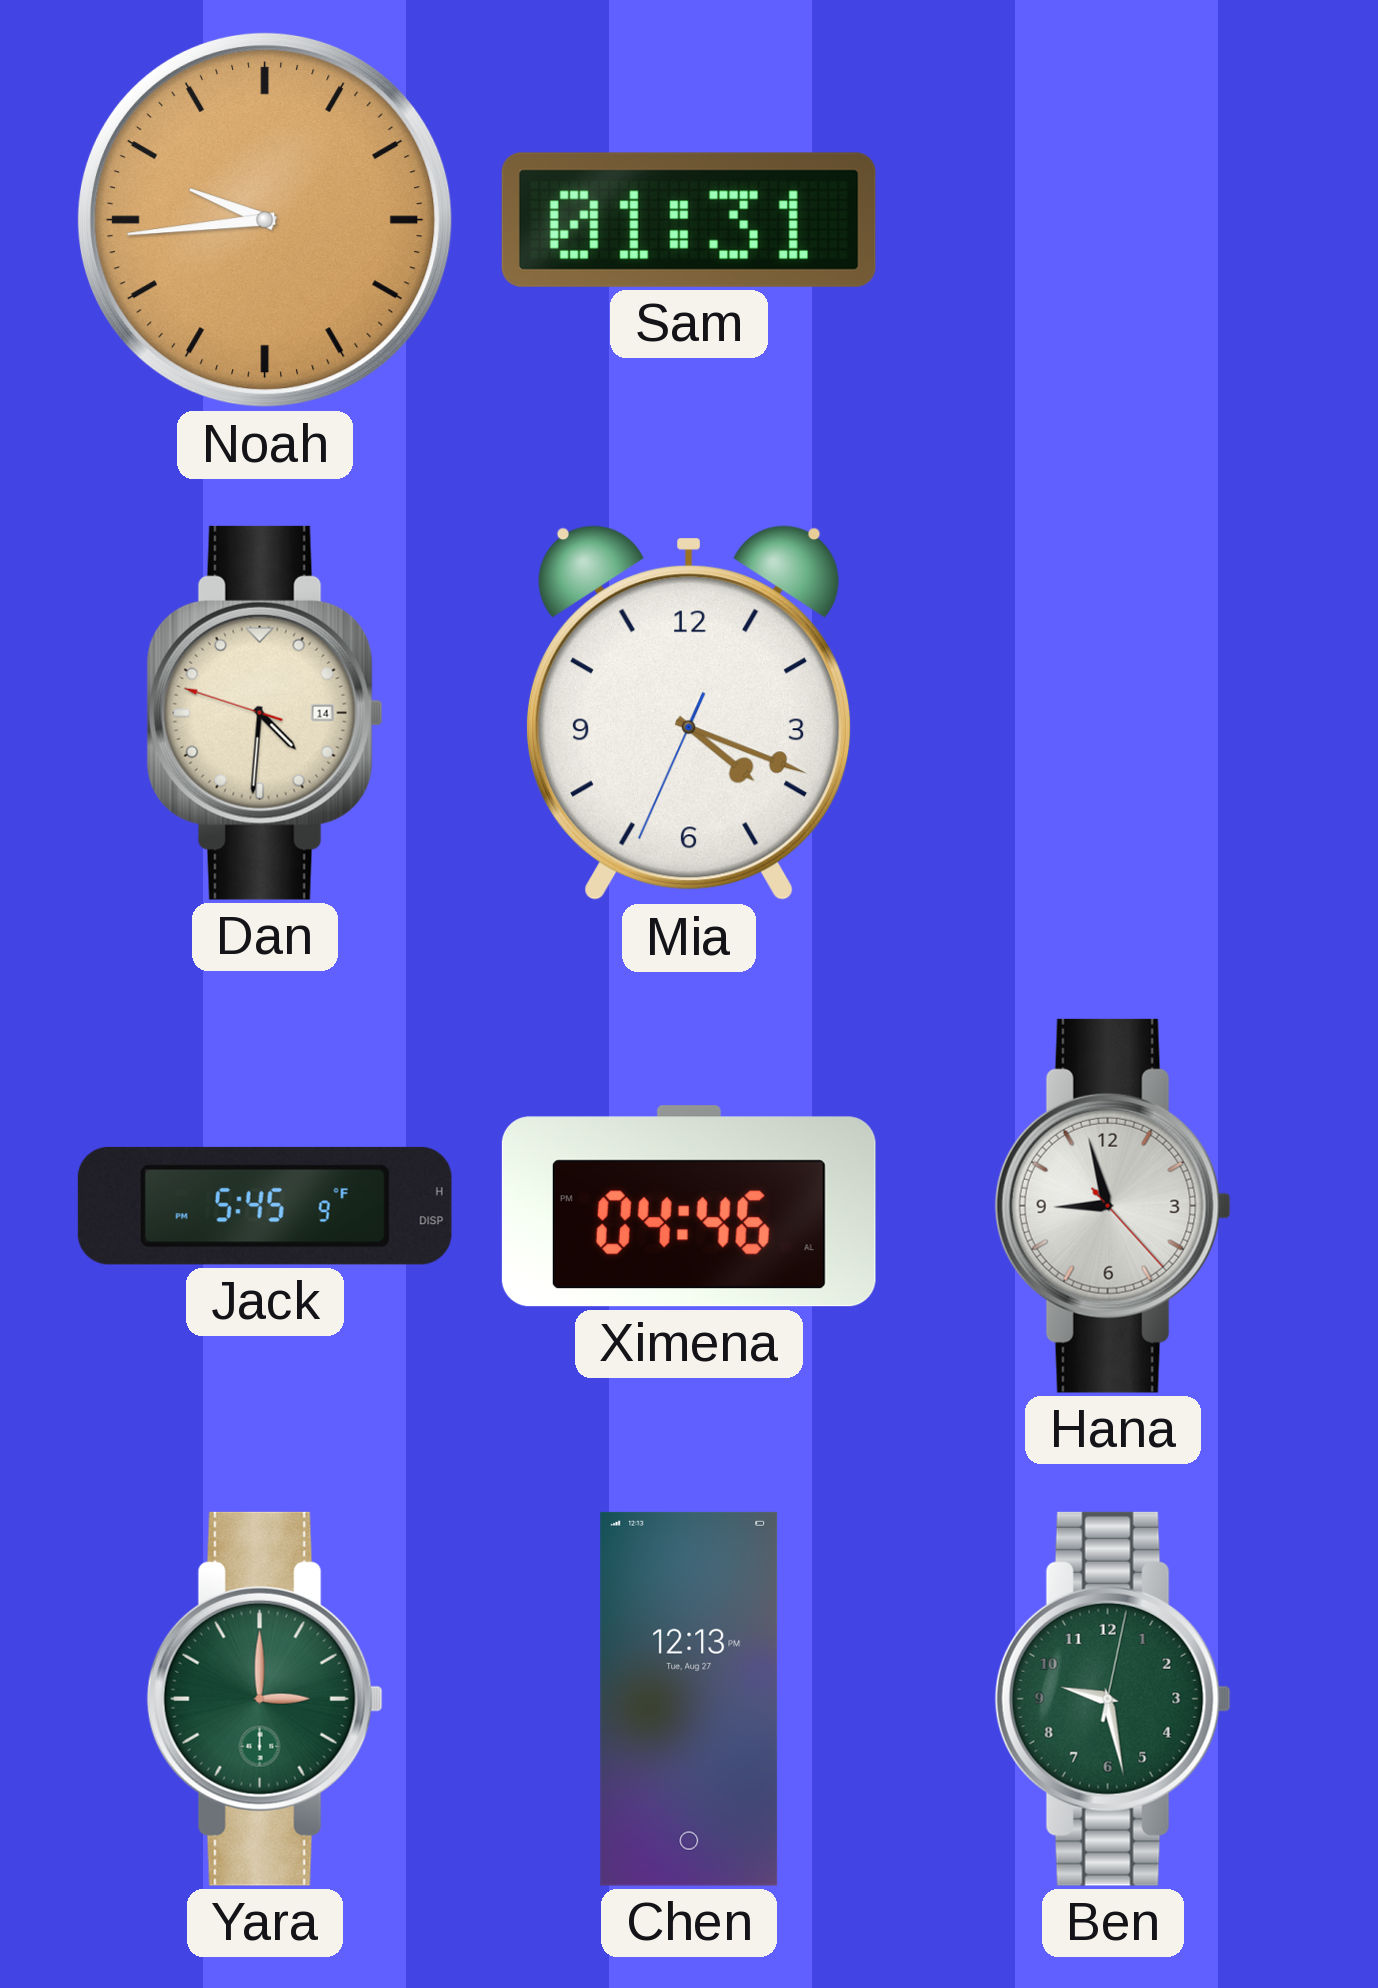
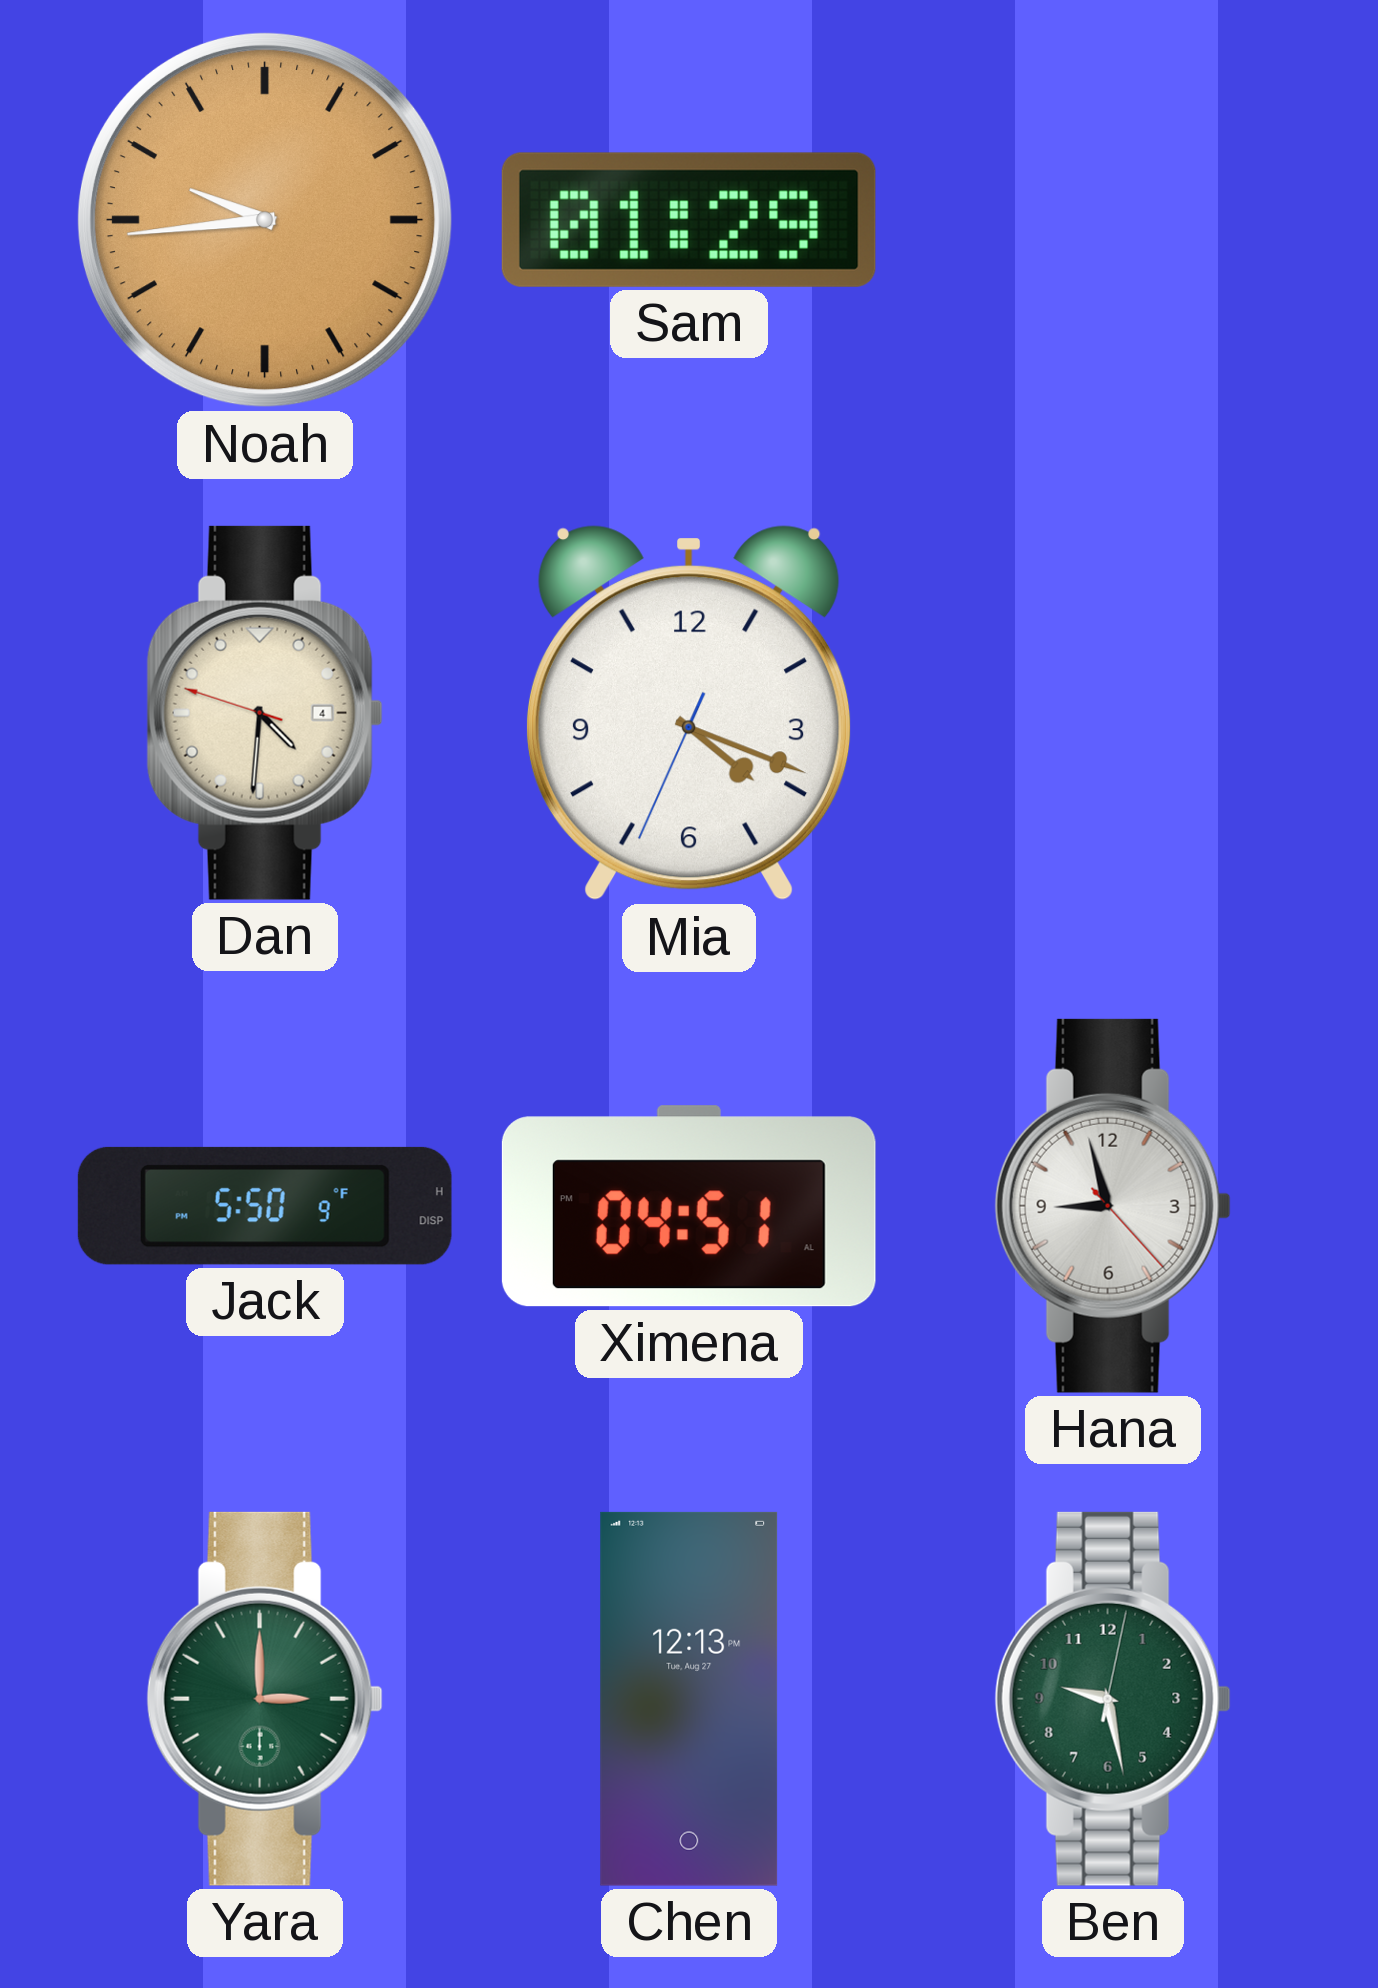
Sam: 01:31 -> 01:29
Dan date: 14 -> 4
Jack: 5:45 -> 5:50
Ximena: 04:46 -> 04:51
